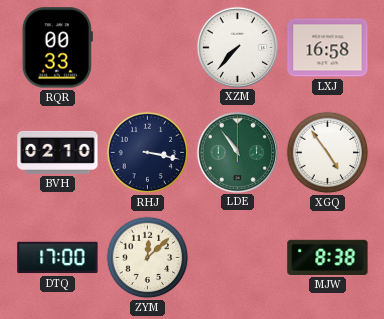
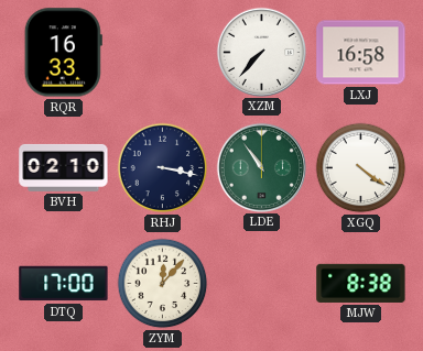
RQR: 00:33 -> 16:33
XGQ: 4:54 -> 4:21
ZYM: 12:08 -> 12:07
